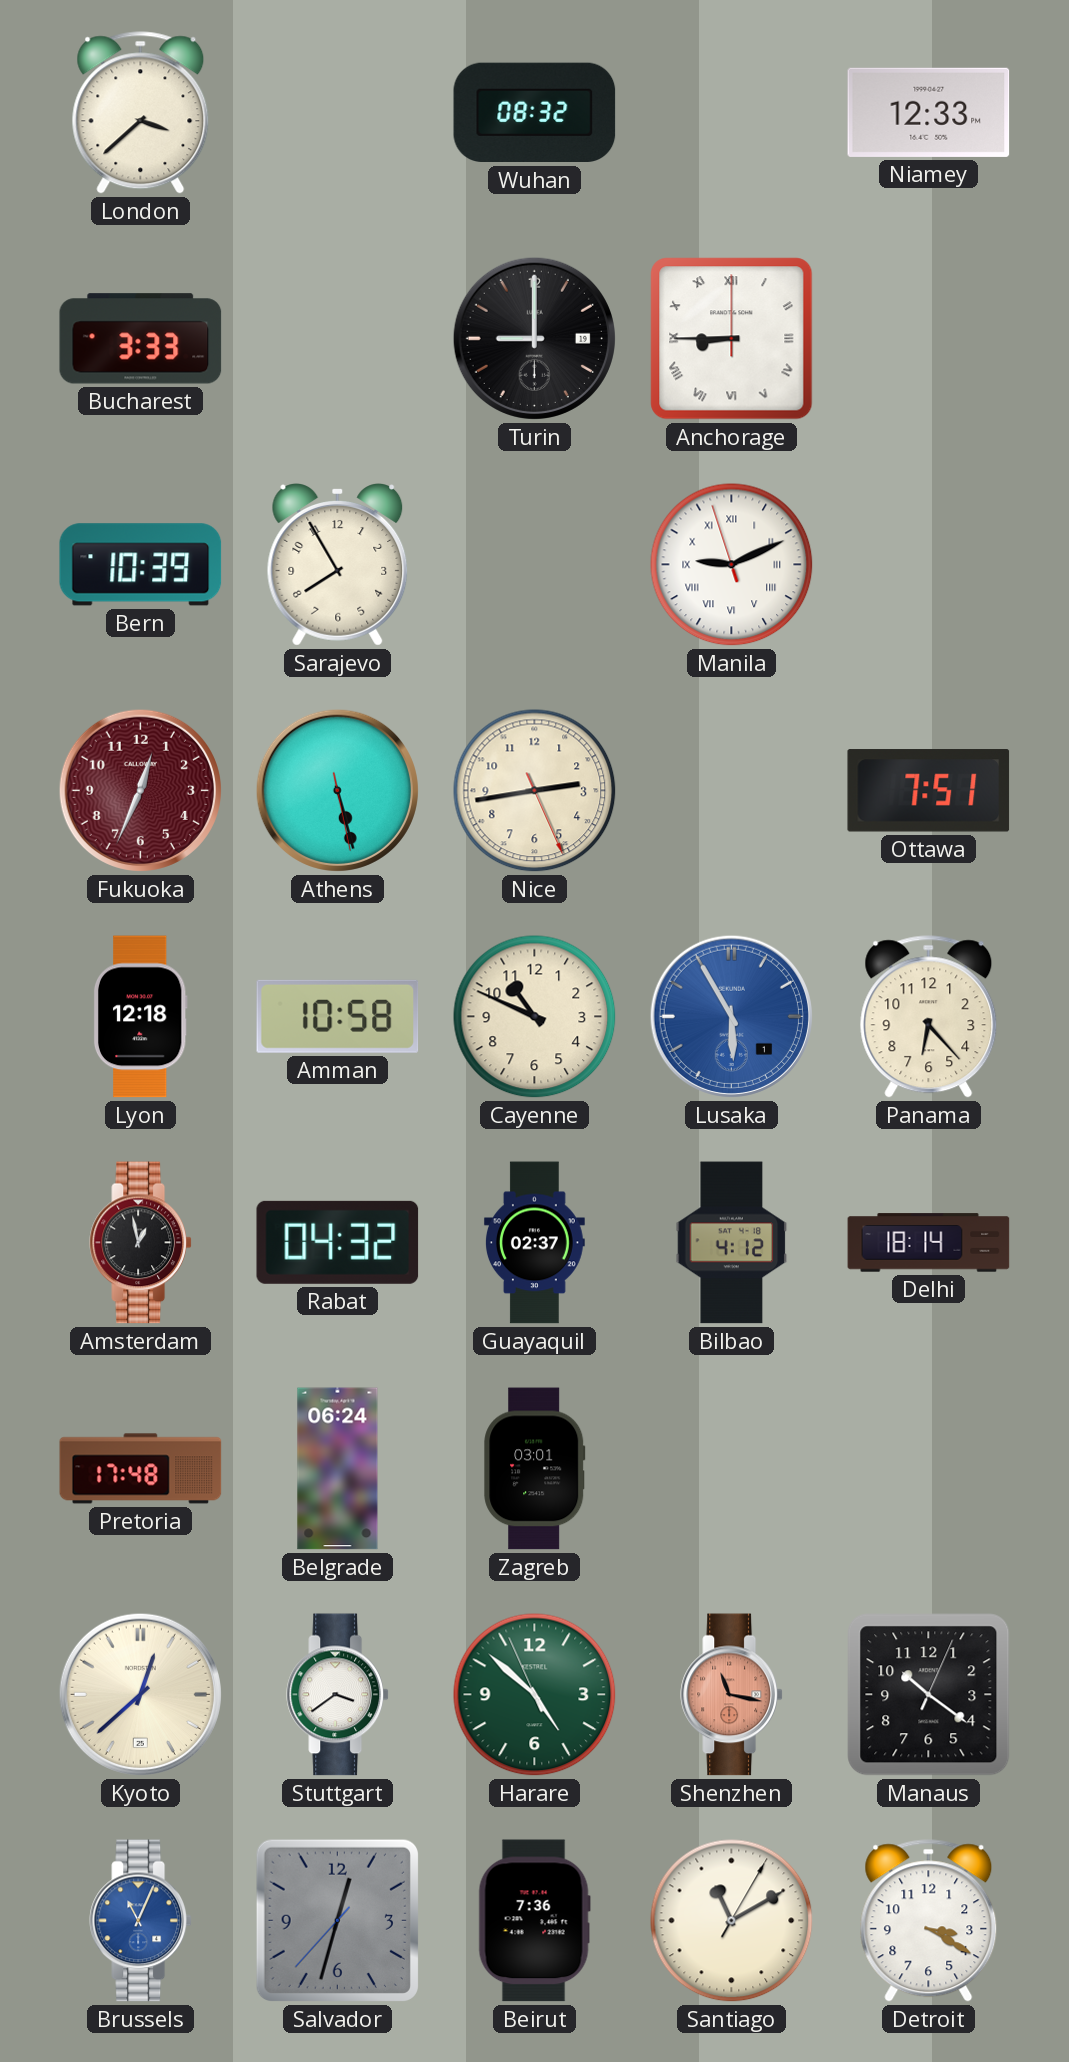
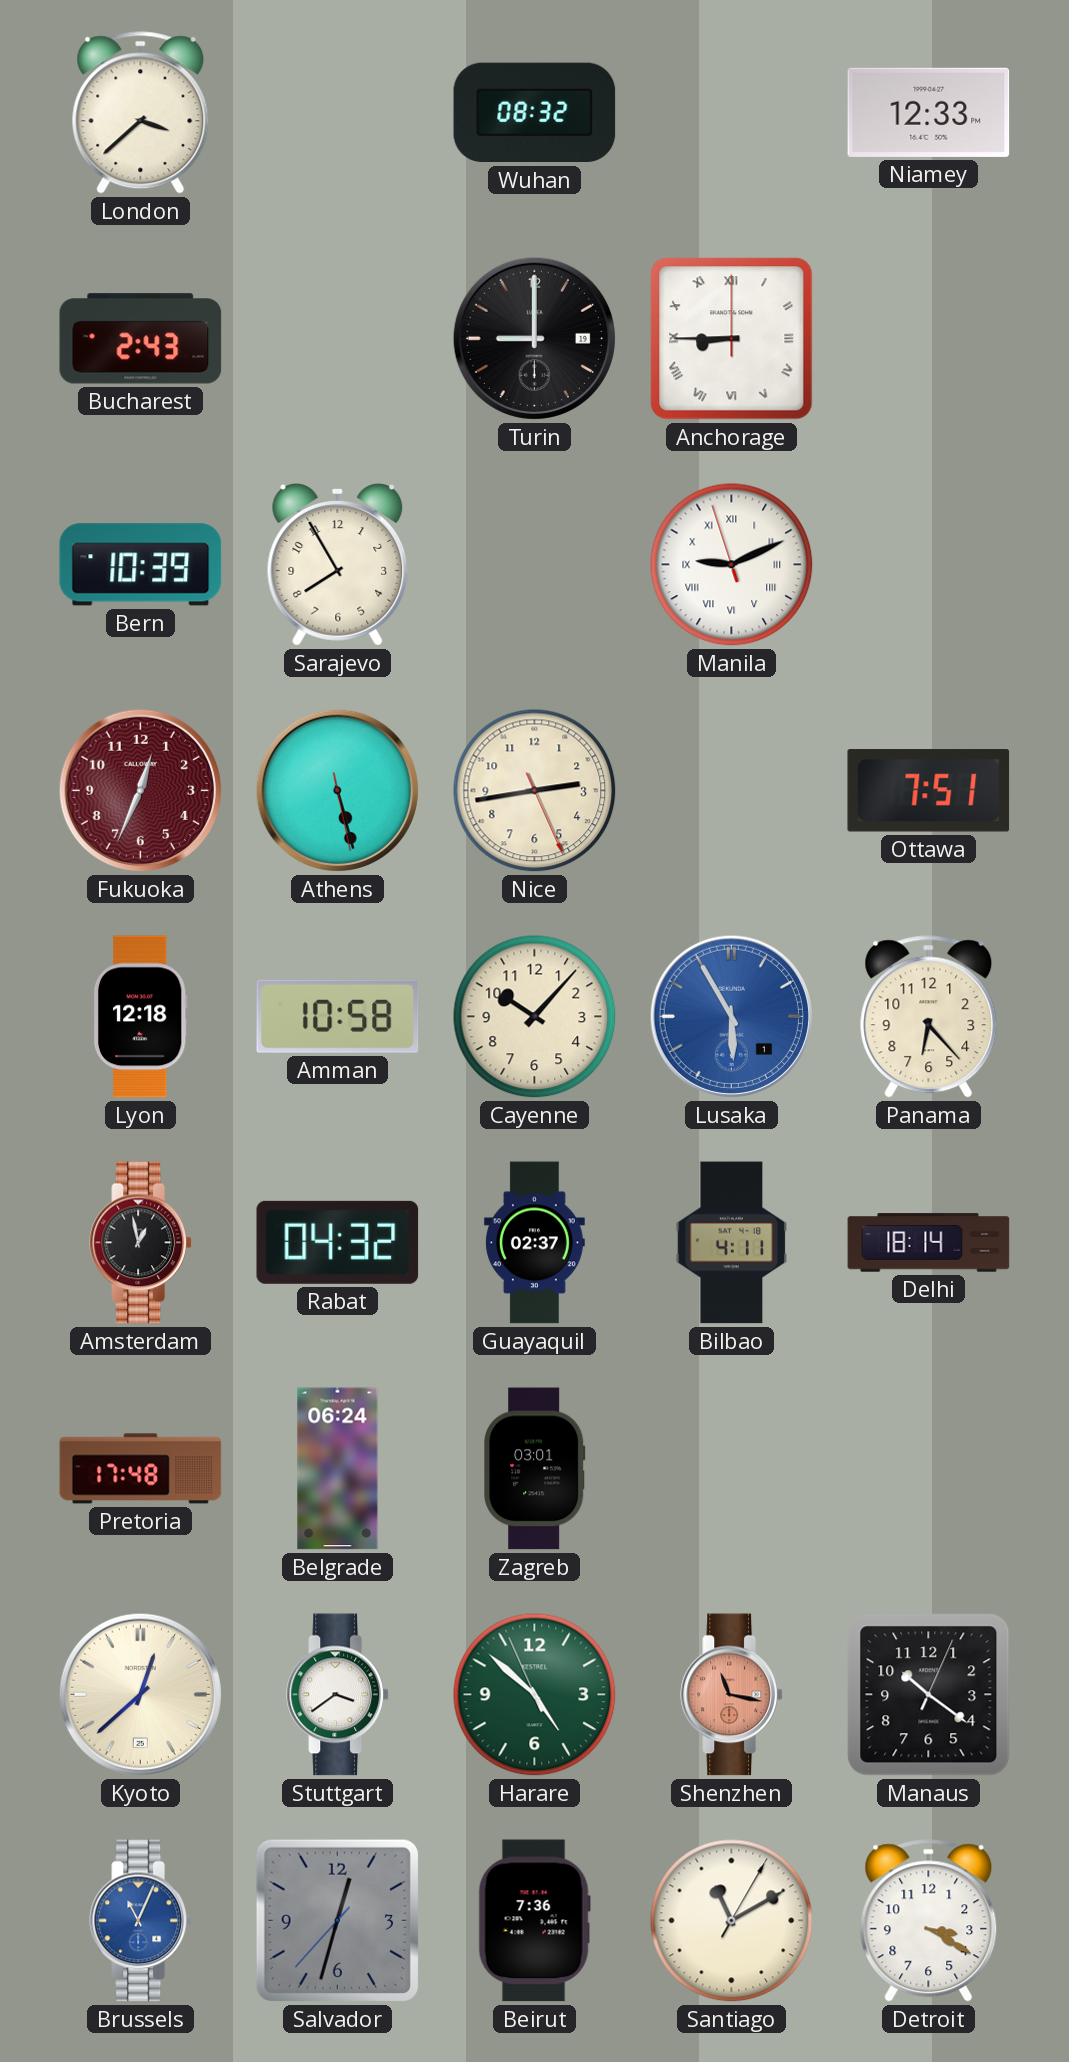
Bucharest: 3:33 -> 2:43
Cayenne: 10:49 -> 10:07
Bilbao: 4:12 -> 4:11
